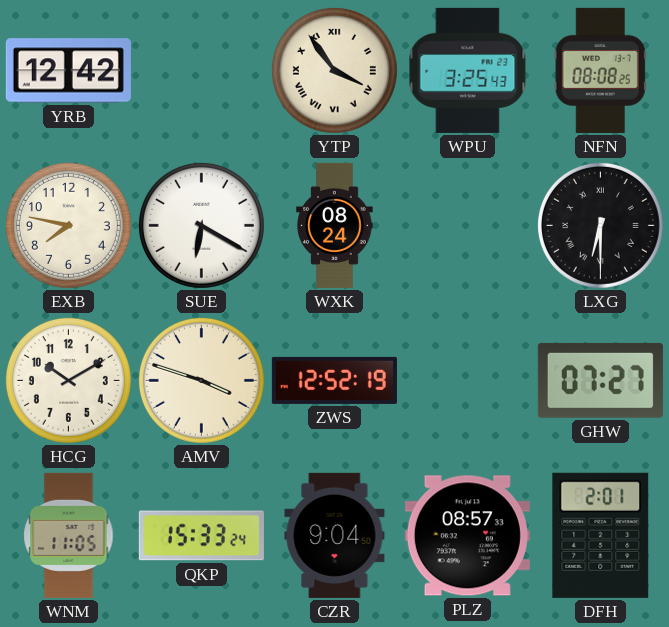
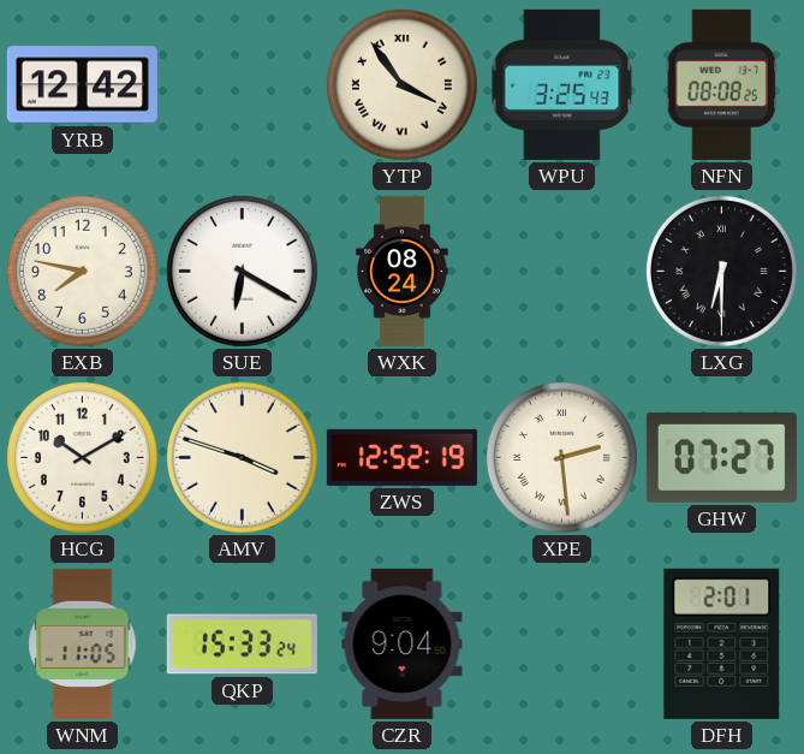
XPE: none -> 2:29
PLZ: 08:57 -> none
